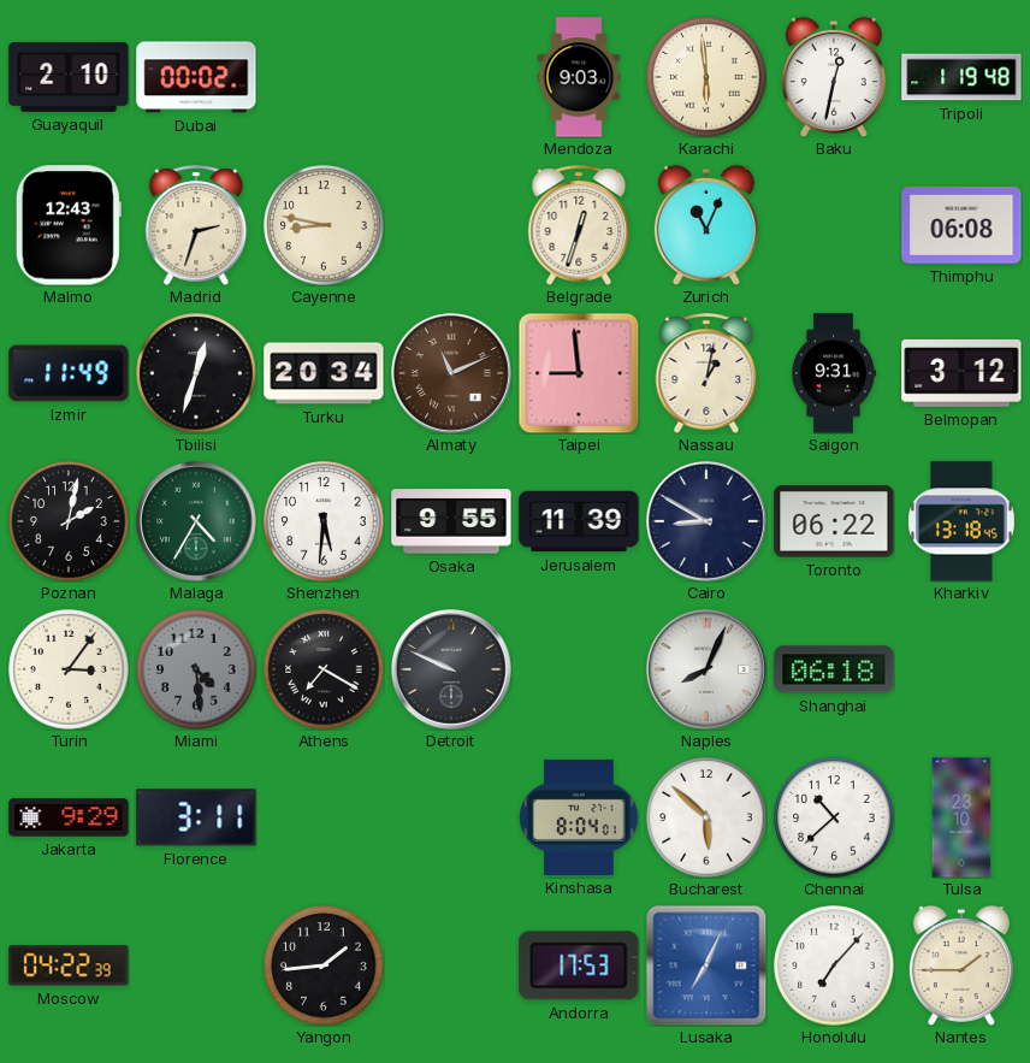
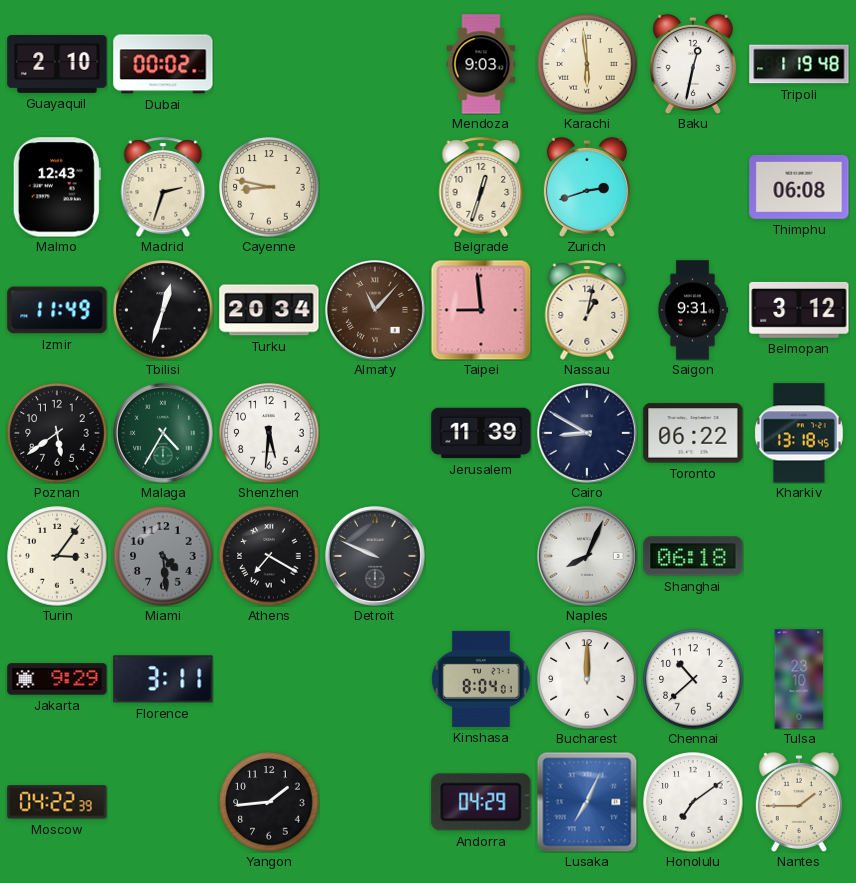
Zurich: 11:04 -> 2:42
Almaty: 11:11 -> 11:07
Poznan: 2:02 -> 5:39
Osaka: 9:55 -> none
Bucharest: 5:52 -> 12:00
Andorra: 17:53 -> 04:29
Honolulu: 7:07 -> 7:09
